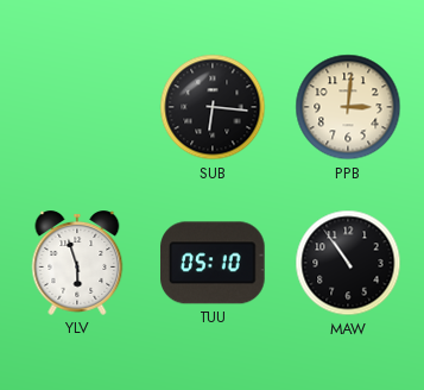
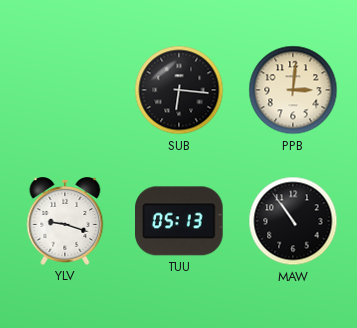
YLV: 5:57 -> 9:18
TUU: 05:10 -> 05:13
